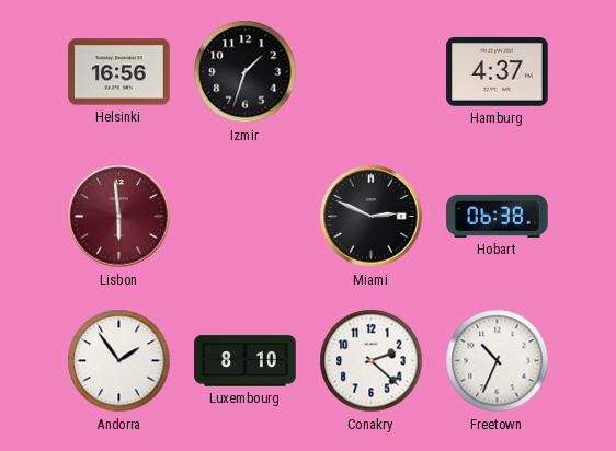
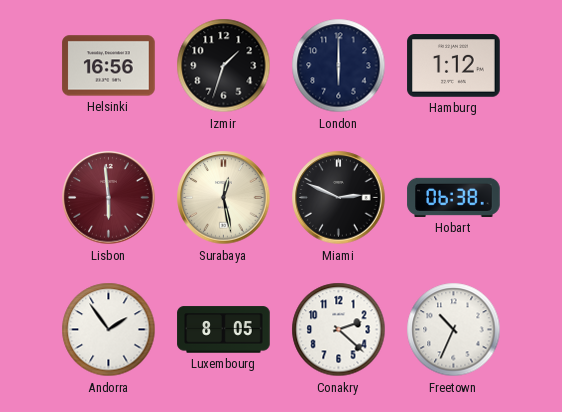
London: none -> 6:00
Hamburg: 4:37 -> 1:12
Surabaya: none -> 12:28
Luxembourg: 8:10 -> 8:05
